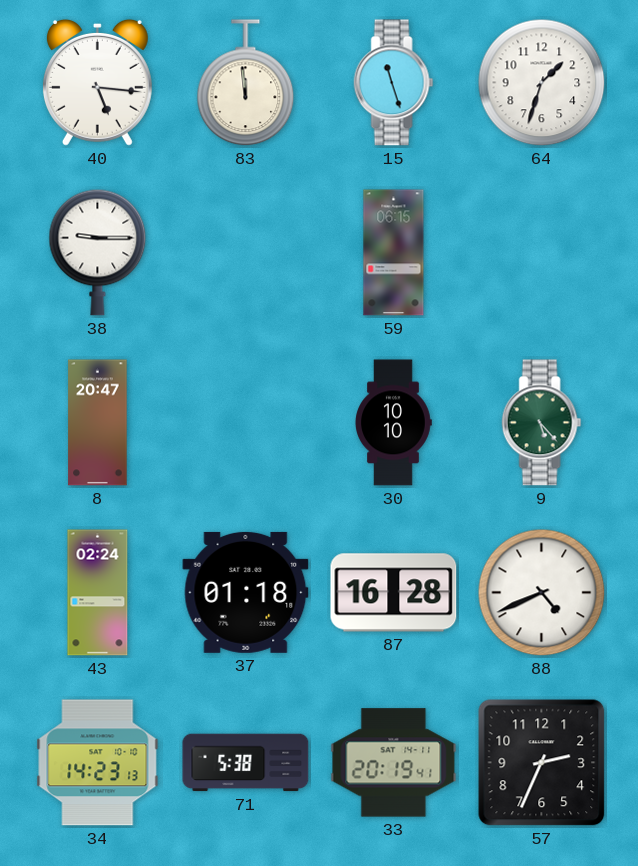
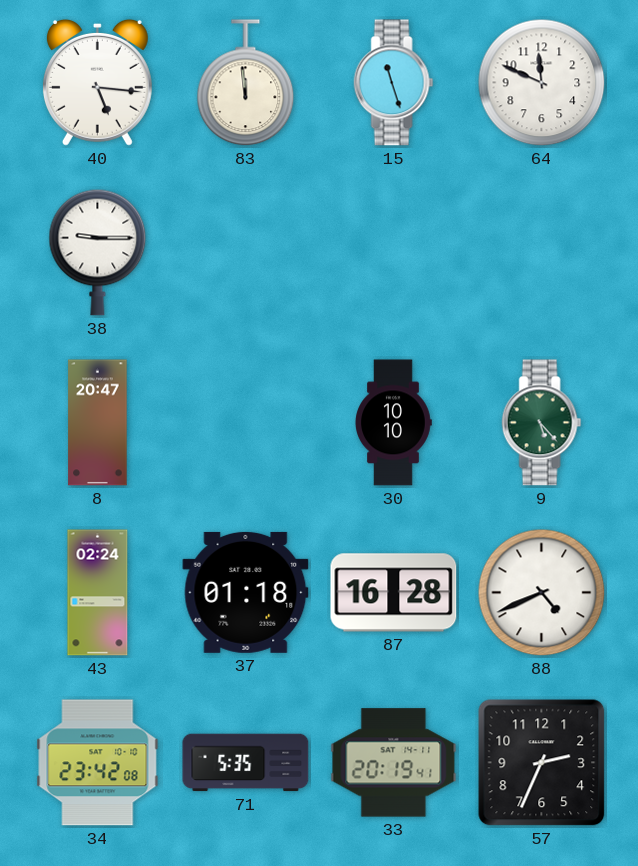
64: 1:33 -> 11:49
59: 06:15 -> none
34: 14:23 -> 23:42
71: 5:38 -> 5:35
